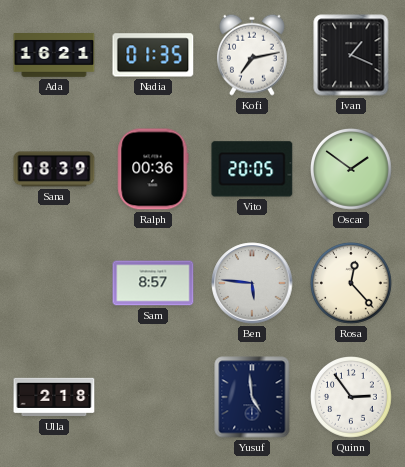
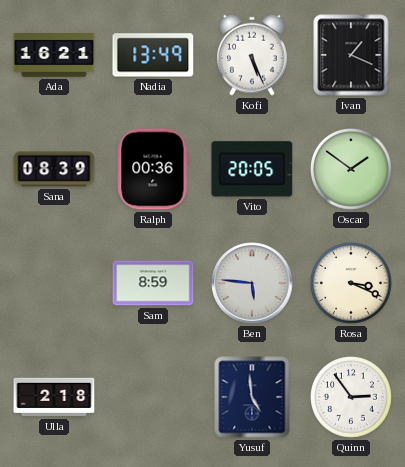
Nadia: 01:35 -> 13:49
Kofi: 7:13 -> 5:26
Sam: 8:57 -> 8:59
Rosa: 12:23 -> 3:19
